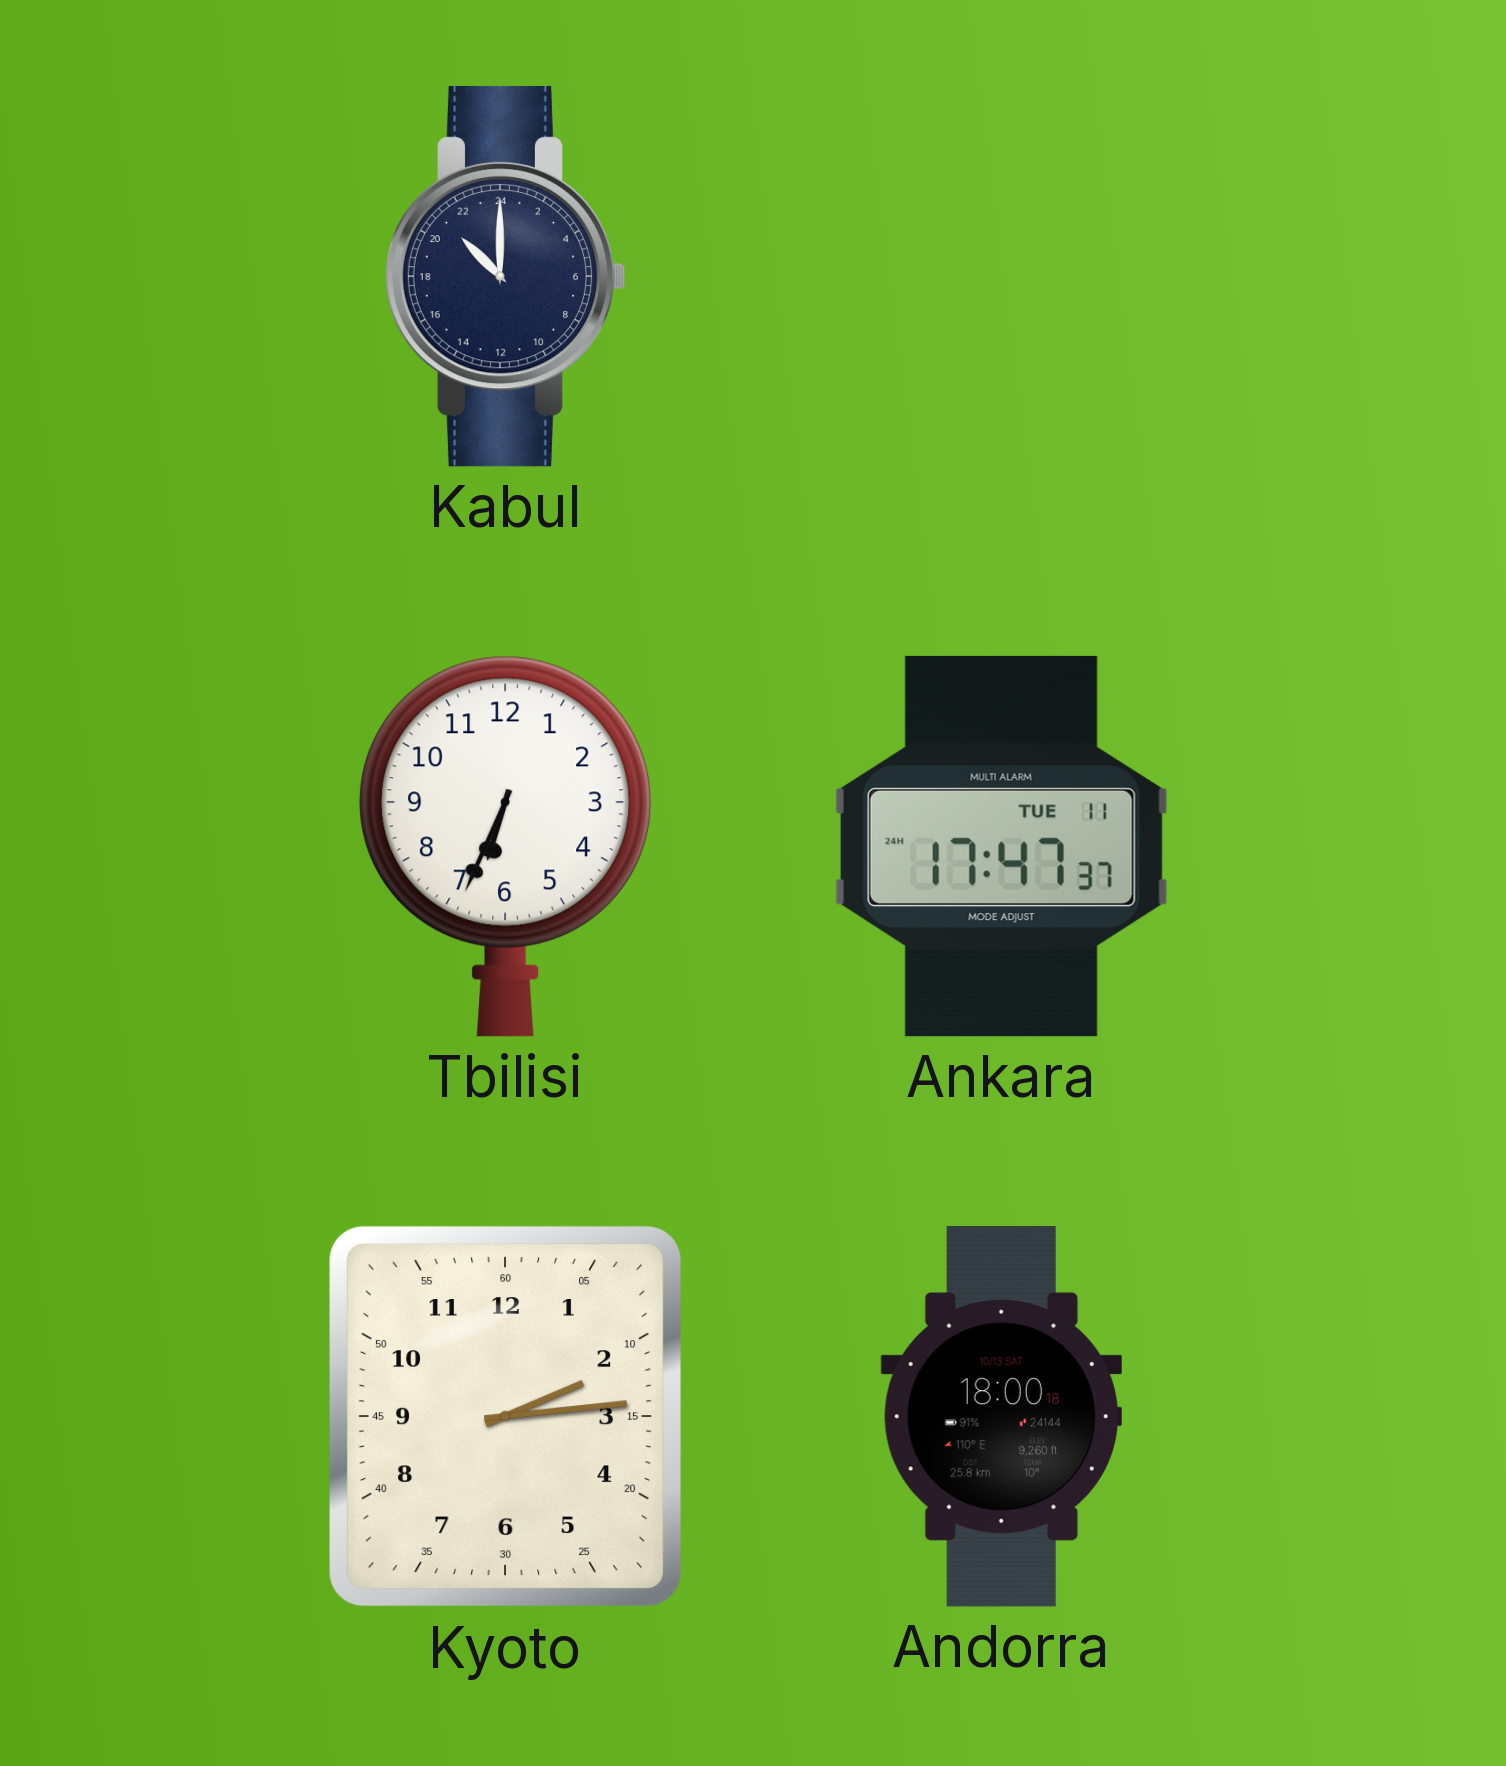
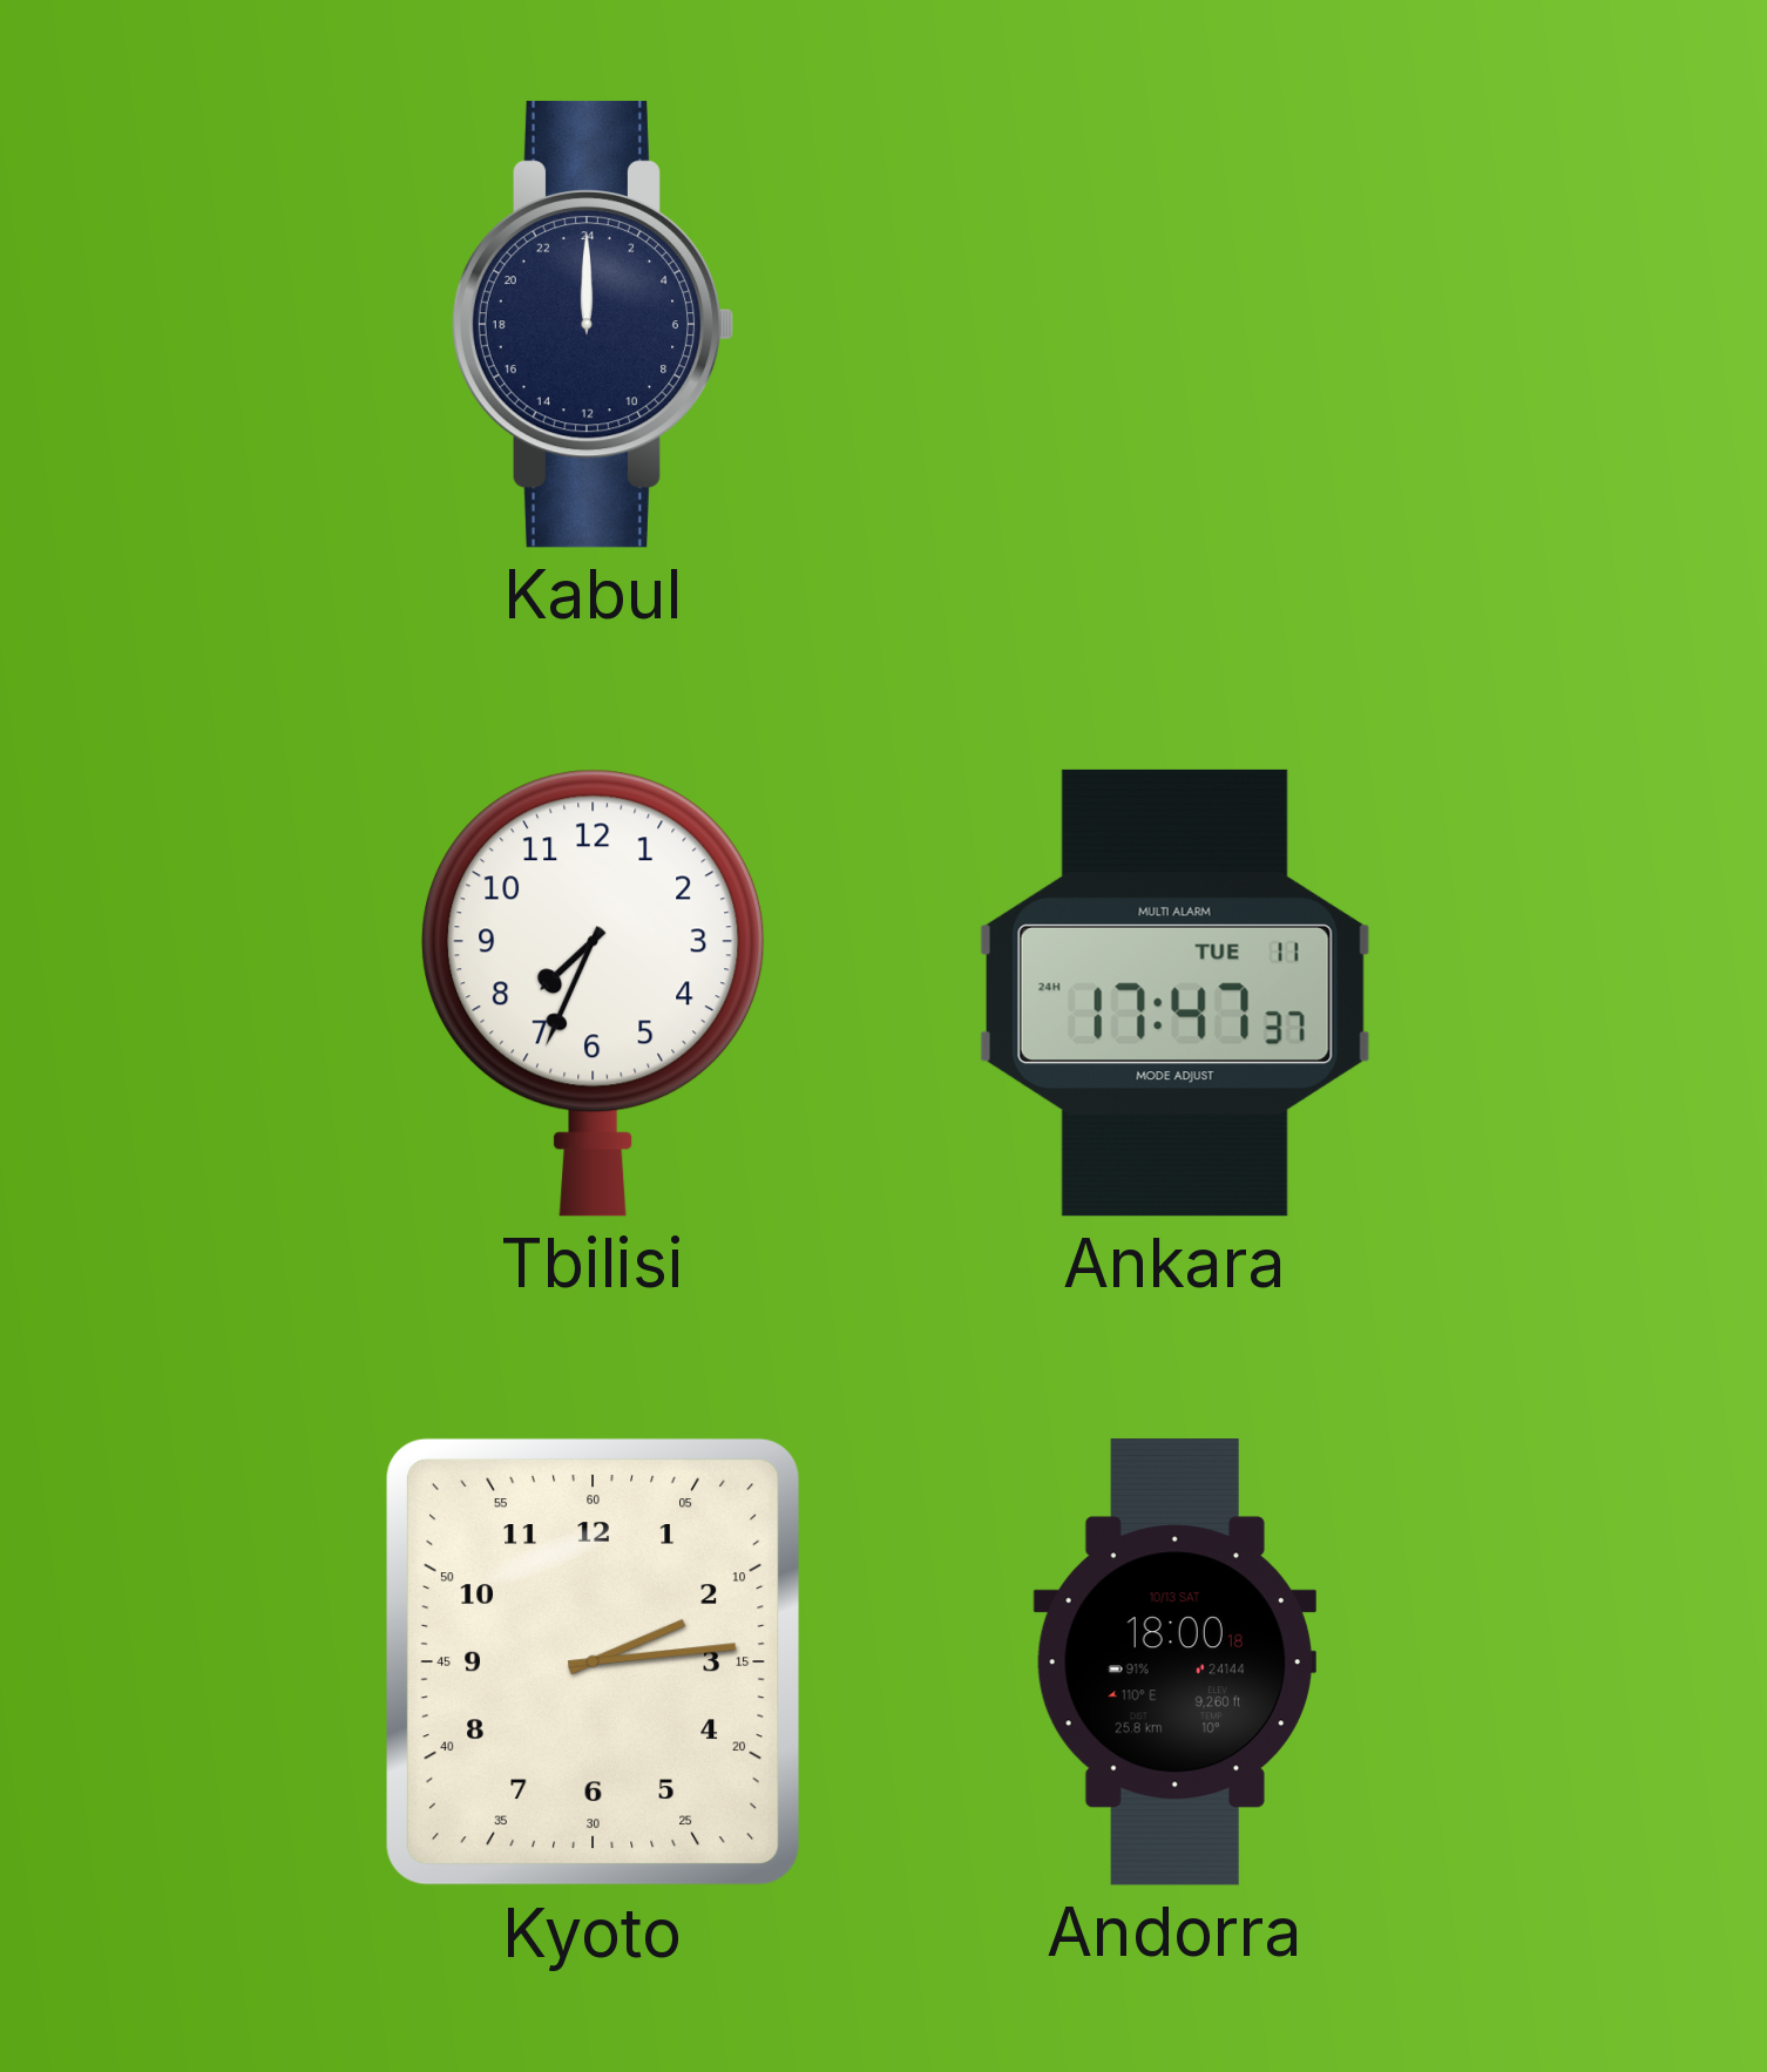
Kabul: 21:00 -> 0:00
Tbilisi: 6:34 -> 7:34
